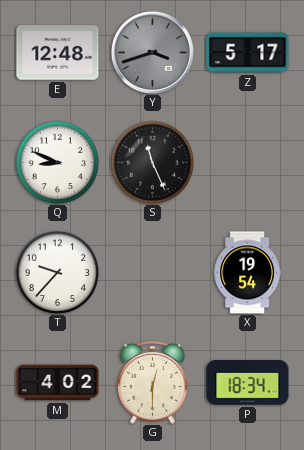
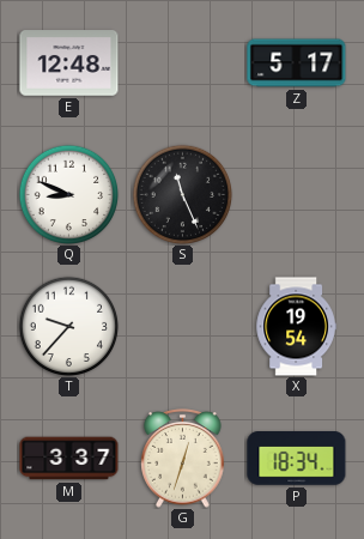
Y: 3:42 -> none
M: 4:02 -> 3:37
G: 12:30 -> 12:33
